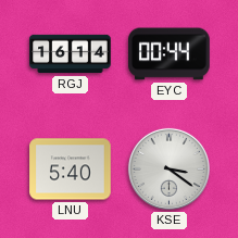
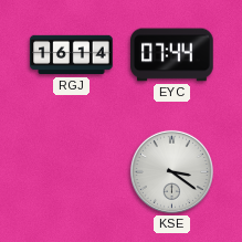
EYC: 00:44 -> 07:44
LNU: 5:40 -> none
